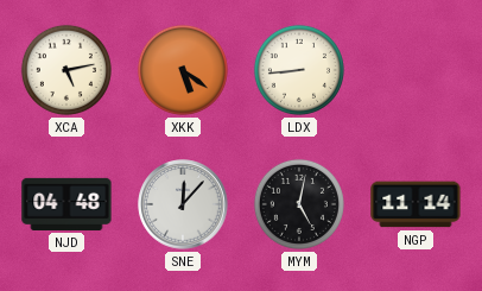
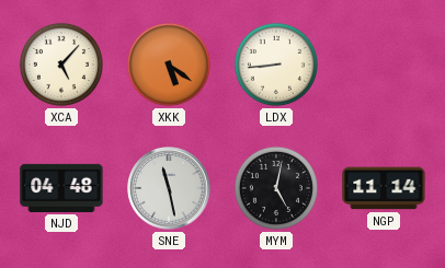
XCA: 5:13 -> 5:07
SNE: 12:07 -> 11:28
